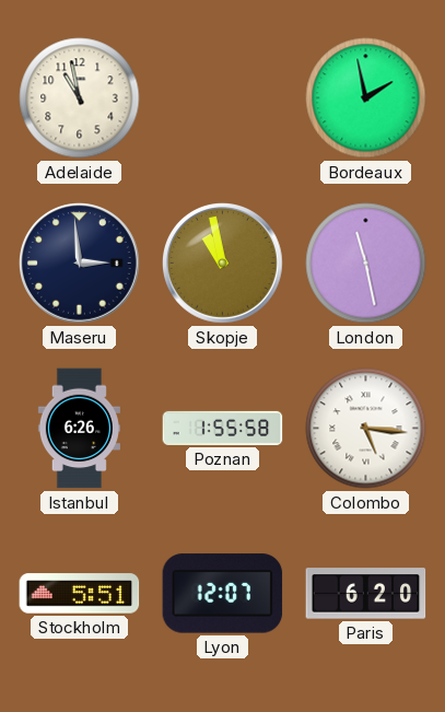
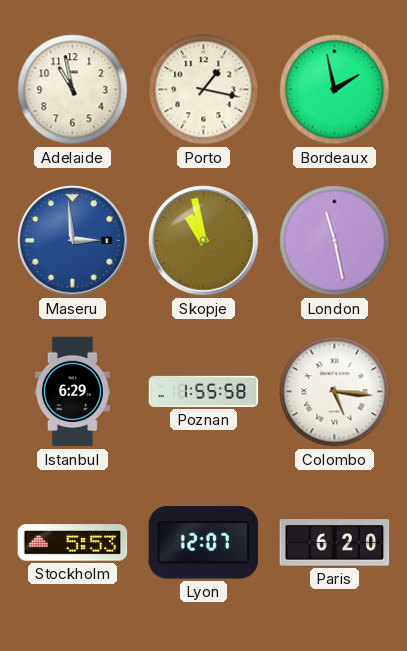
Porto: none -> 1:17
Maseru dial: navy -> blue
Istanbul: 6:26 -> 6:29
Stockholm: 5:51 -> 5:53
